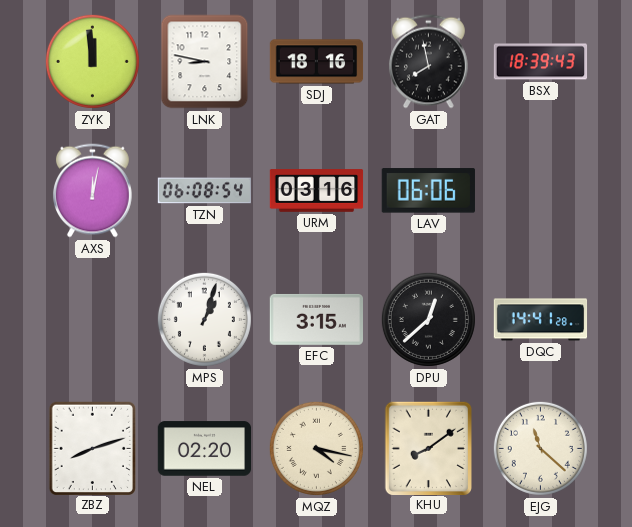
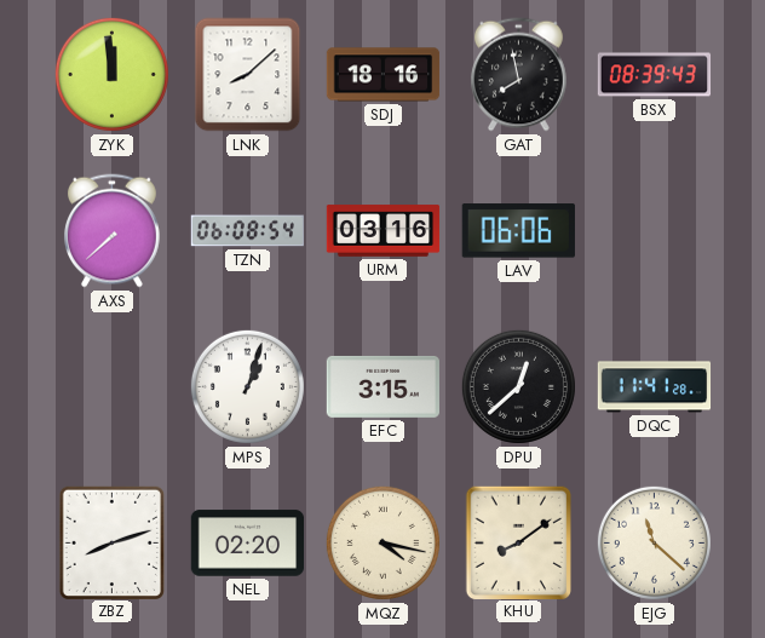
LNK: 8:47 -> 8:08
BSX: 18:39 -> 08:39
AXS: 12:02 -> 7:38
DQC: 14:41 -> 11:41
